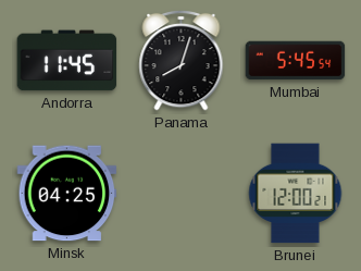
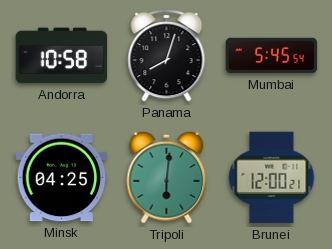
Andorra: 11:45 -> 10:58
Tripoli: none -> 6:01
